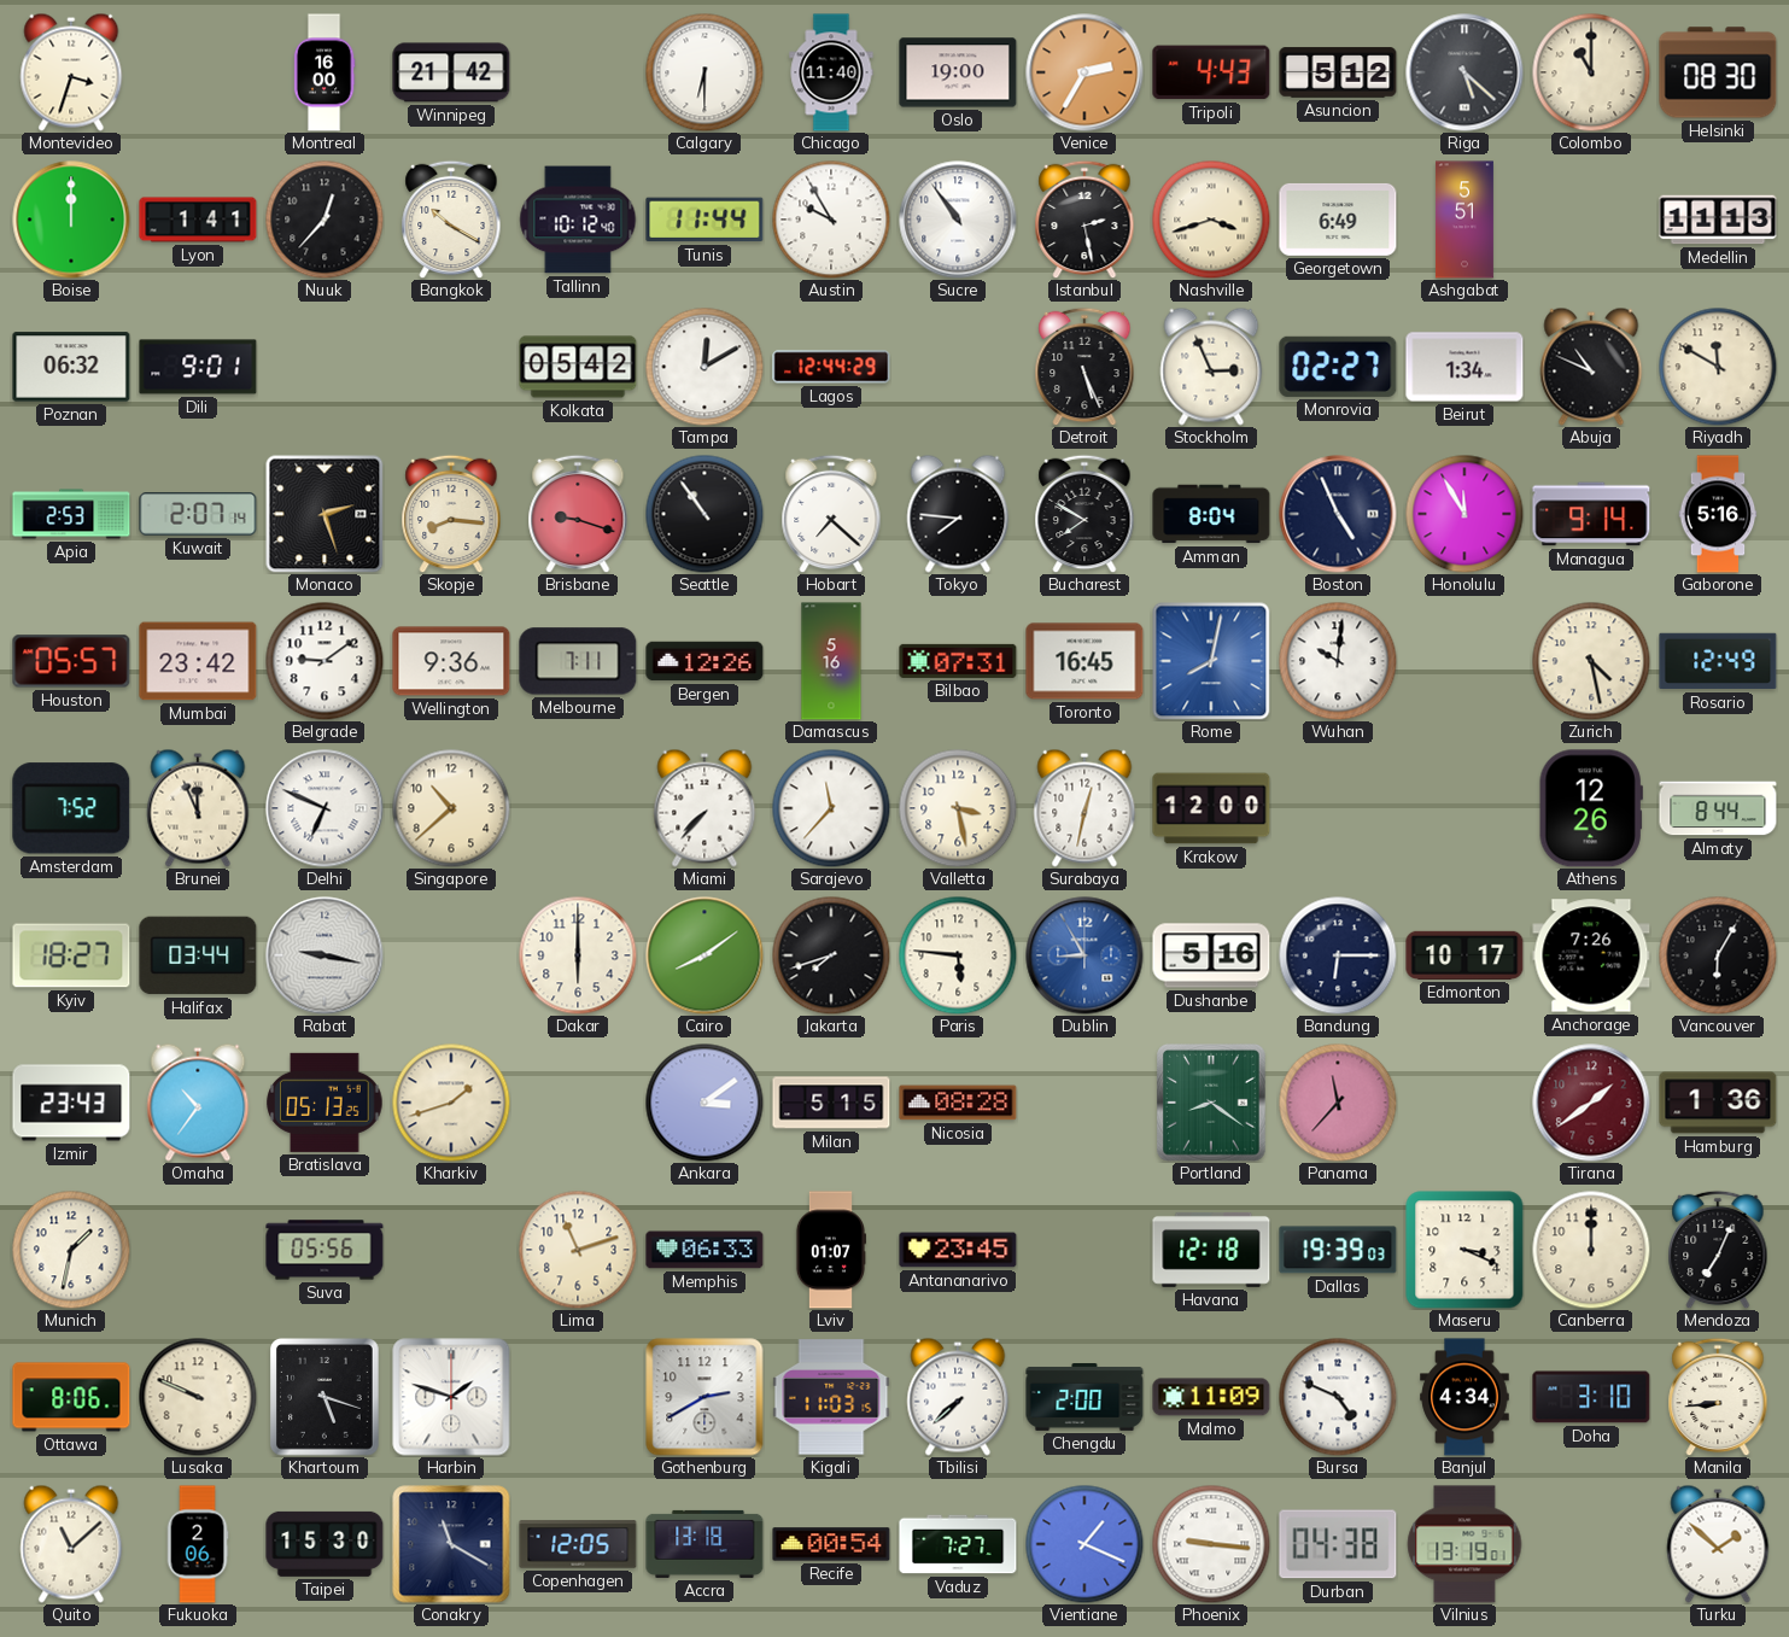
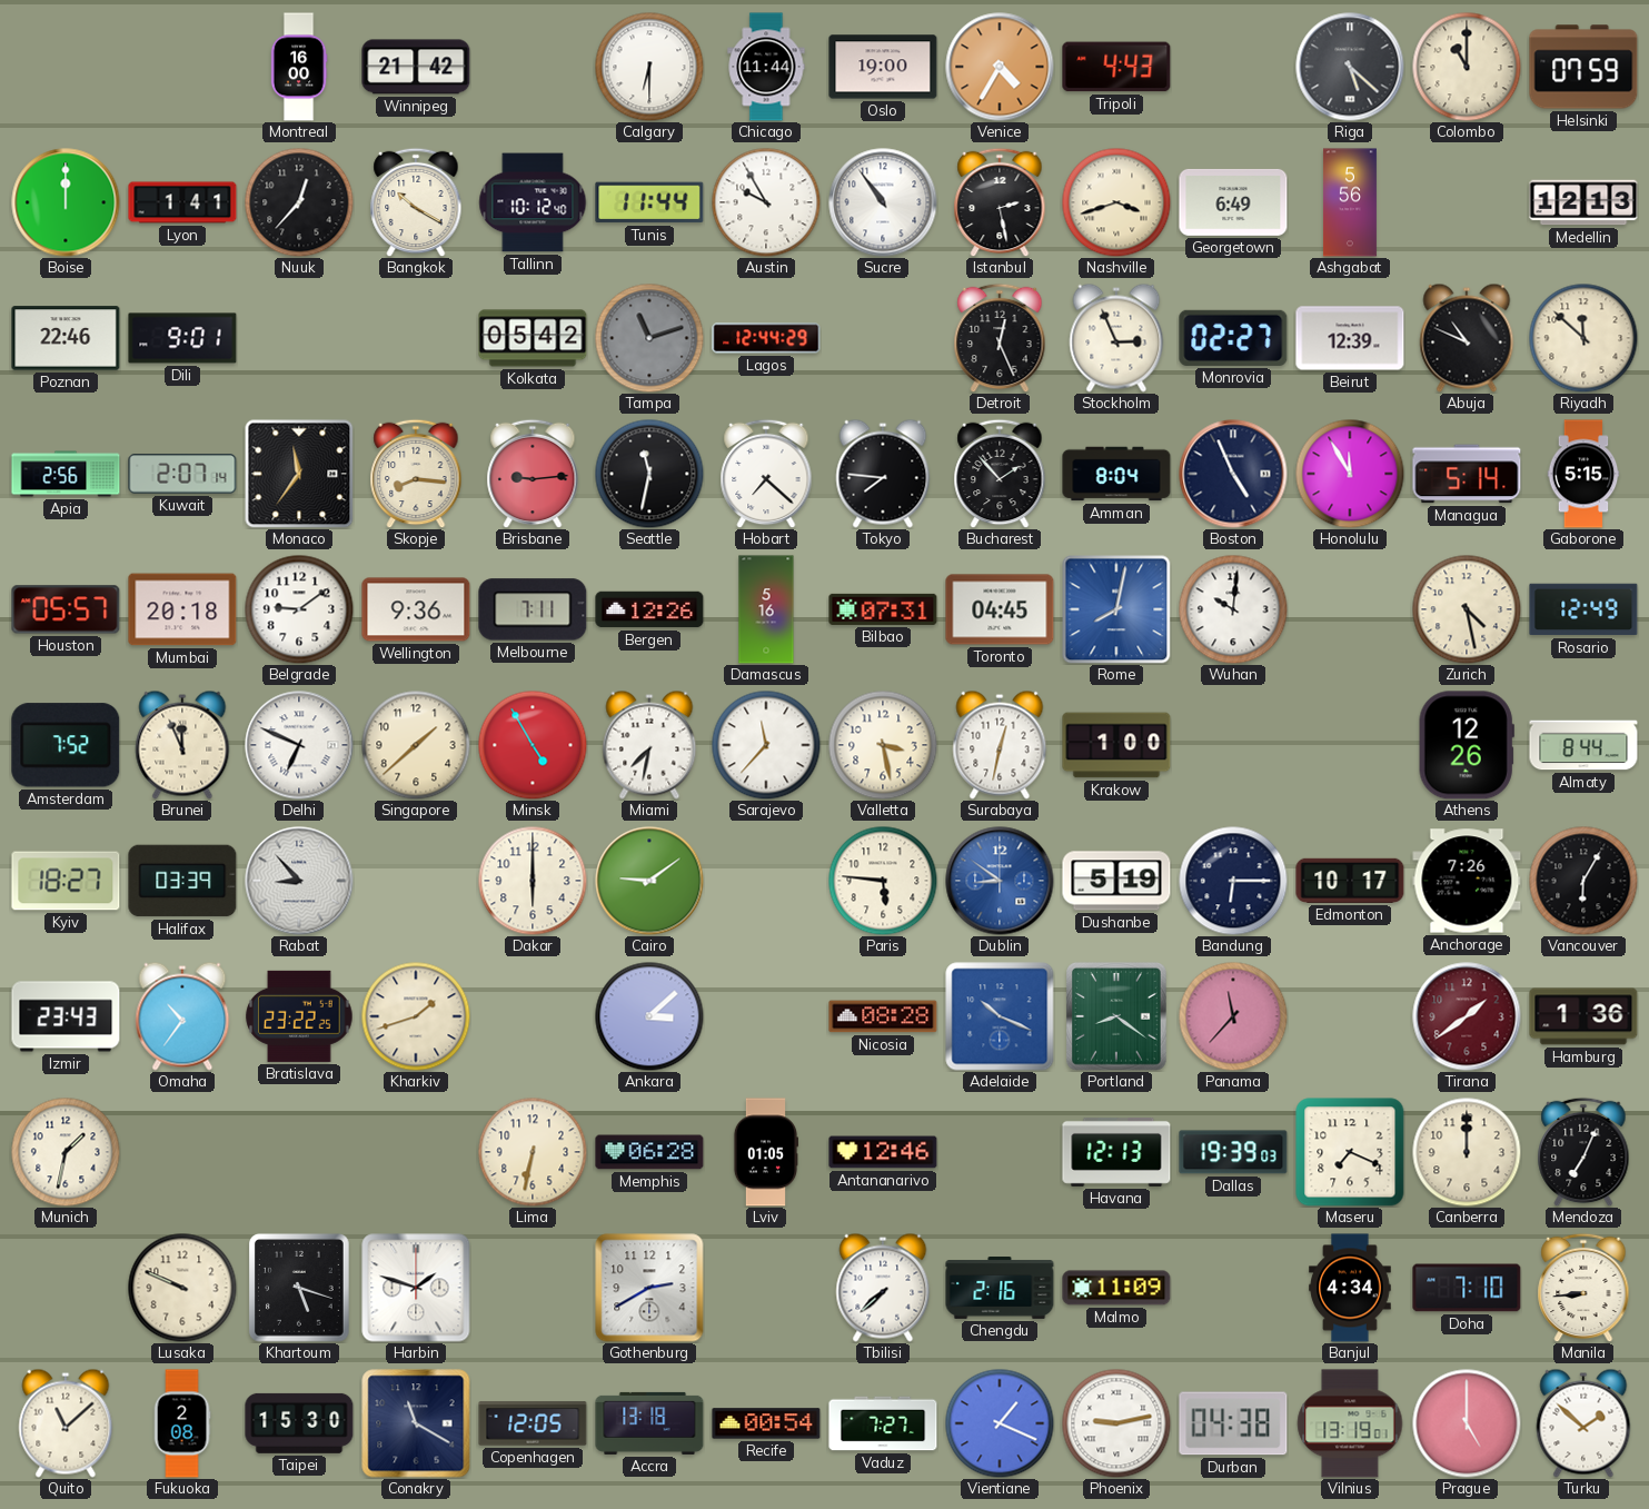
Montevideo: 3:33 -> none
Chicago: 11:40 -> 11:44
Venice: 2:35 -> 4:35
Asuncion: 5:12 -> none
Helsinki: 08:30 -> 07:59
Ashgabat: 5:51 -> 5:56
Medellin: 11:13 -> 12:13
Poznan: 06:32 -> 22:46
Tampa: 12:10 -> 11:12
Tampa dial: white -> grey
Detroit: 5:26 -> 12:26
Beirut: 1:34 -> 12:39
Riyadh: 11:50 -> 11:52
Apia: 2:53 -> 2:56
Monaco: 2:27 -> 11:36
Brisbane: 9:18 -> 9:14
Seattle: 10:54 -> 11:32
Bucharest: 7:50 -> 1:53
Managua: 9:14 -> 5:14
Gaborone: 5:16 -> 5:15
Mumbai: 23:42 -> 20:18
Toronto: 16:45 -> 04:45
Singapore: 10:38 -> 1:38
Minsk: none -> 4:55
Miami: 7:37 -> 7:32
Krakow: 12:00 -> 1:00
Halifax: 03:44 -> 03:39
Rabat: 9:17 -> 8:53
Cairo: 8:09 -> 9:09
Jakarta: 7:42 -> none
Dublin: 8:55 -> 8:51
Dushanbe: 5:16 -> 5:19
Bratislava: 05:13 -> 23:22
Ankara: 3:09 -> 3:08
Milan: 5:15 -> none
Adelaide: none -> 10:19
Suva: 05:56 -> none
Lima: 11:12 -> 6:32
Memphis: 06:33 -> 06:28
Lviv: 01:07 -> 01:05
Antananarivo: 23:45 -> 12:46
Havana: 12:18 -> 12:13
Maseru: 3:19 -> 7:19
Ottawa: 8:06 -> none
Kigali: 11:03 -> none
Chengdu: 2:00 -> 2:16
Bursa: 4:49 -> none
Doha: 3:10 -> 7:10
Fukuoka: 2:06 -> 2:08
Phoenix: 9:16 -> 9:13
Prague: none -> 5:00
